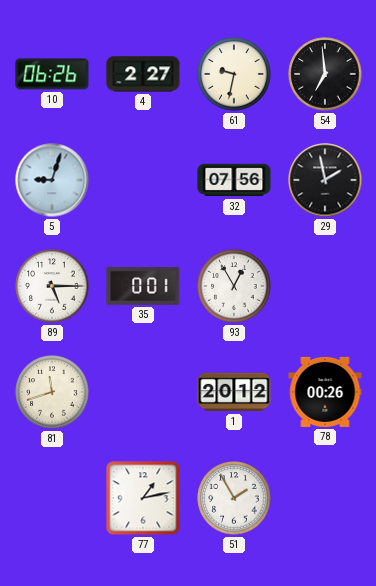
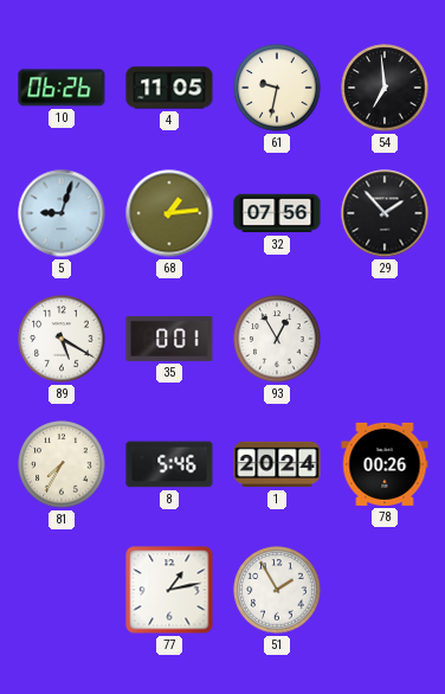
4: 2:27 -> 11:05
68: none -> 1:14
29: 1:58 -> 1:53
89: 5:15 -> 5:20
81: 11:42 -> 7:35
8: none -> 5:46
1: 20:12 -> 20:24
